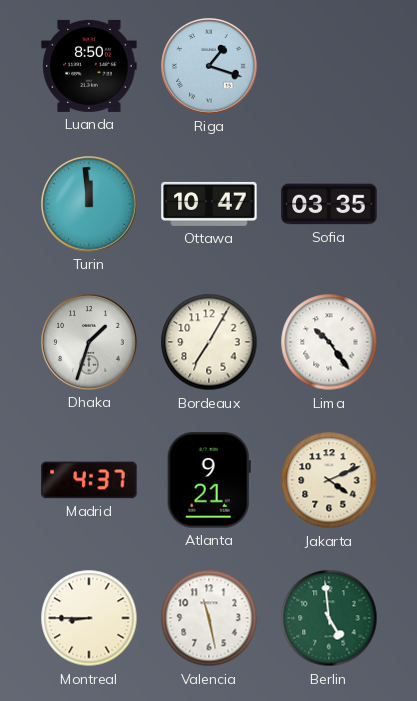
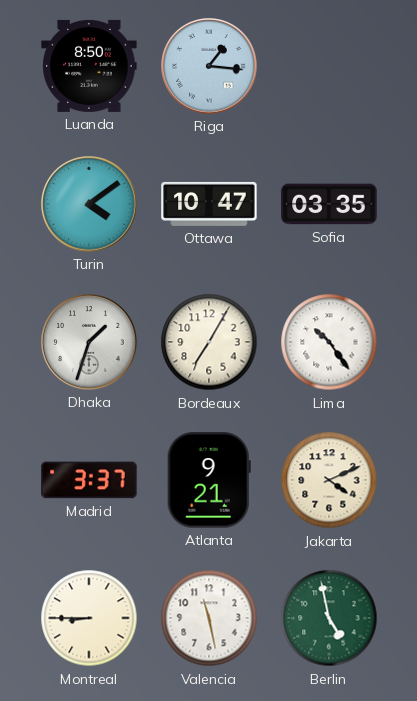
Riga: 1:18 -> 1:16
Turin: 11:59 -> 4:09
Madrid: 4:37 -> 3:37
Berlin: 4:59 -> 4:58
